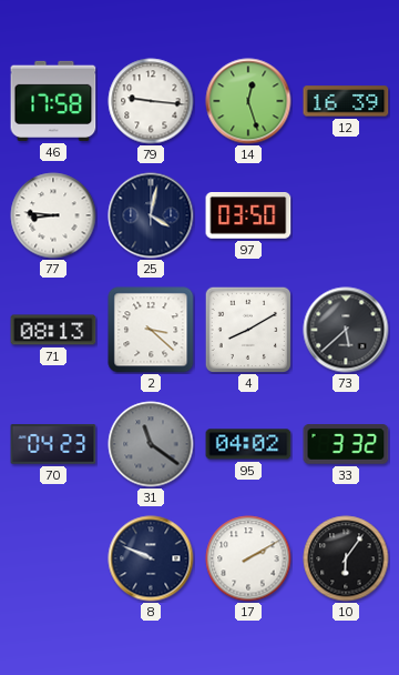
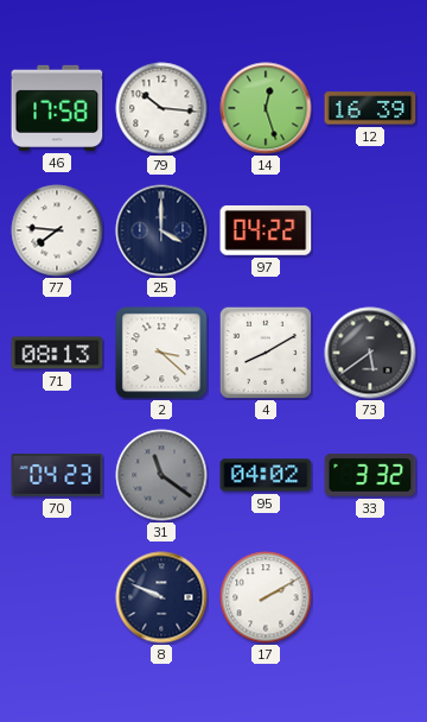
79: 9:16 -> 10:16
77: 8:46 -> 7:46
25: 4:02 -> 4:00
97: 03:50 -> 04:22
73: 5:38 -> 5:39
10: 6:06 -> none
